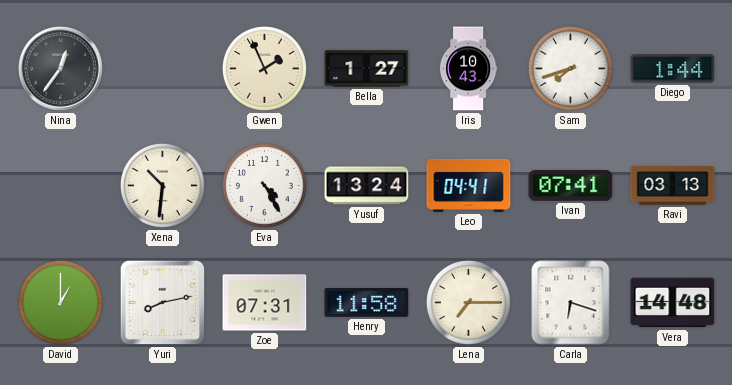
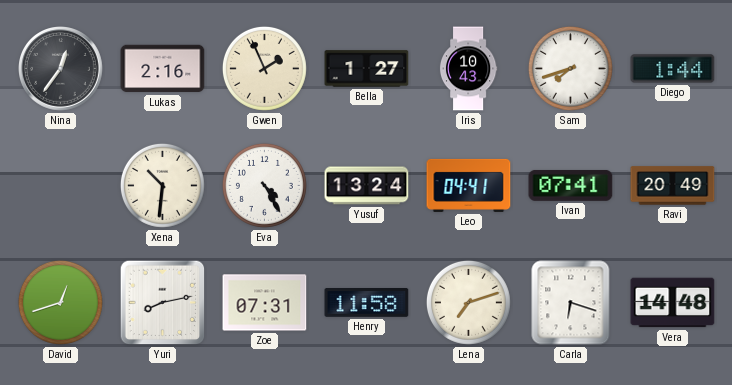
Lukas: none -> 2:16
Ravi: 03:13 -> 20:49
David: 1:00 -> 12:42
Lena: 7:15 -> 7:12
